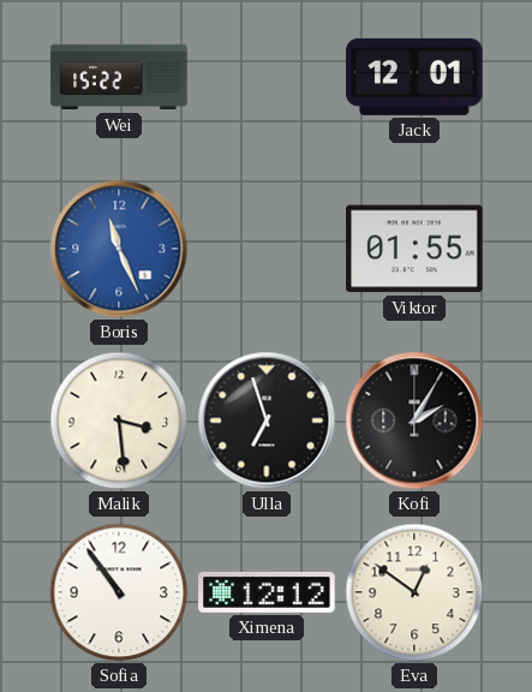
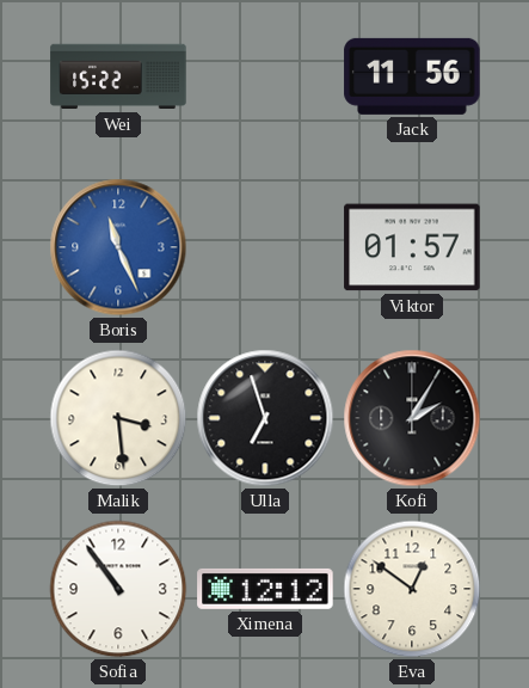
Jack: 12:01 -> 11:56
Viktor: 01:55 -> 01:57
